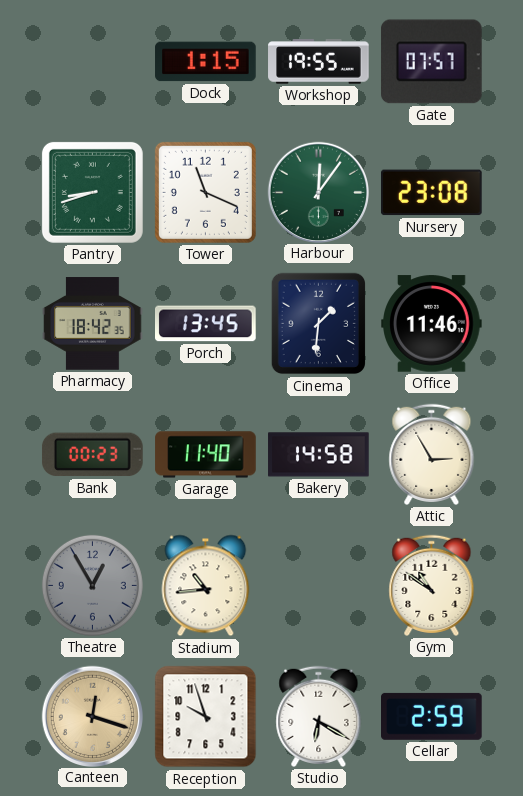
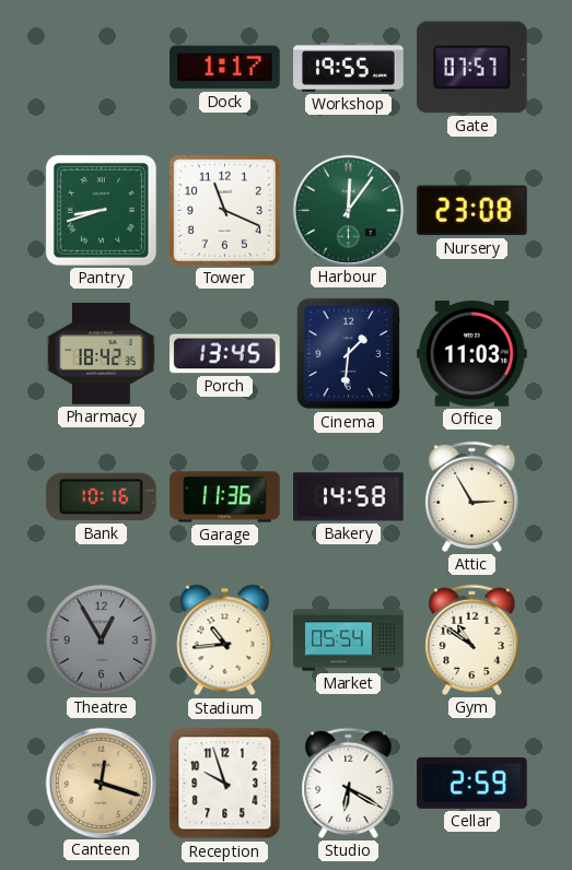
Dock: 1:15 -> 1:17
Office: 11:46 -> 11:03
Bank: 00:23 -> 10:16
Garage: 11:40 -> 11:36
Market: none -> 05:54
